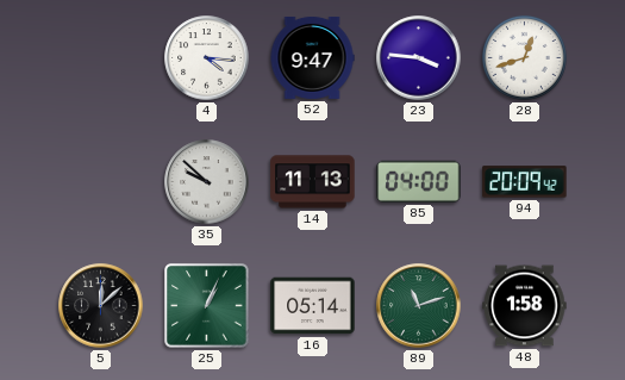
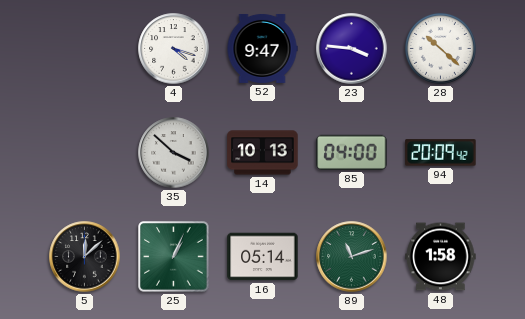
4: 4:16 -> 4:18
28: 12:42 -> 10:22
35: 9:52 -> 3:52
14: 11:13 -> 10:13
